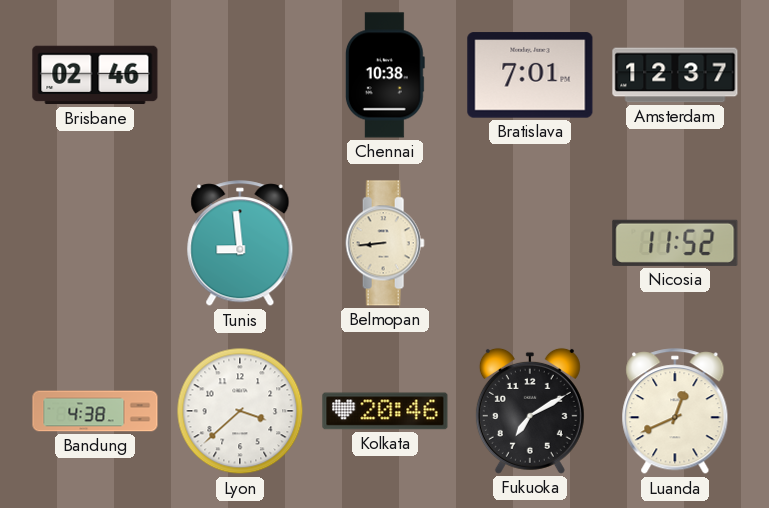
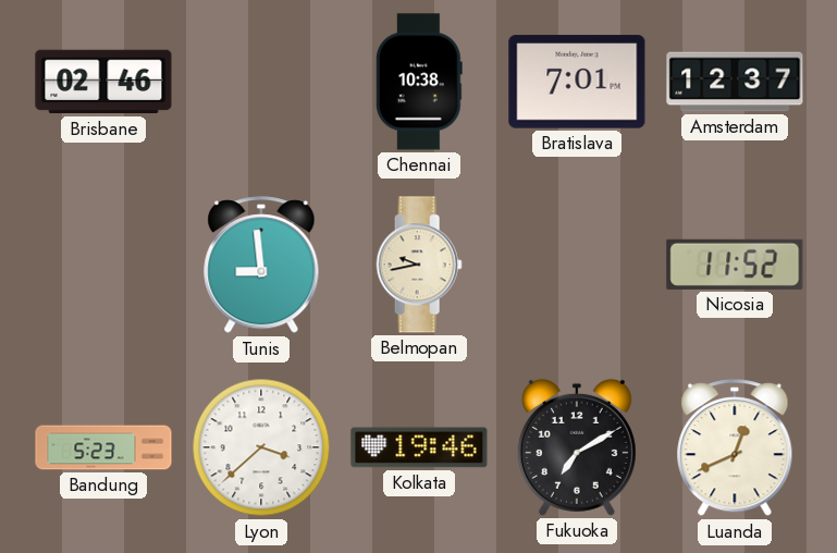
Belmopan: 8:44 -> 9:43
Bandung: 4:38 -> 5:23
Kolkata: 20:46 -> 19:46
